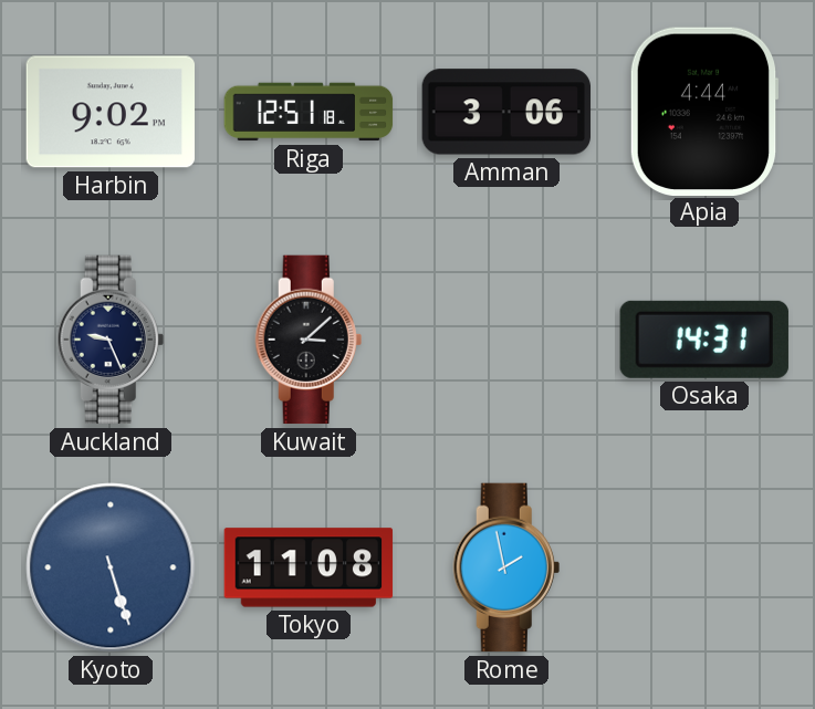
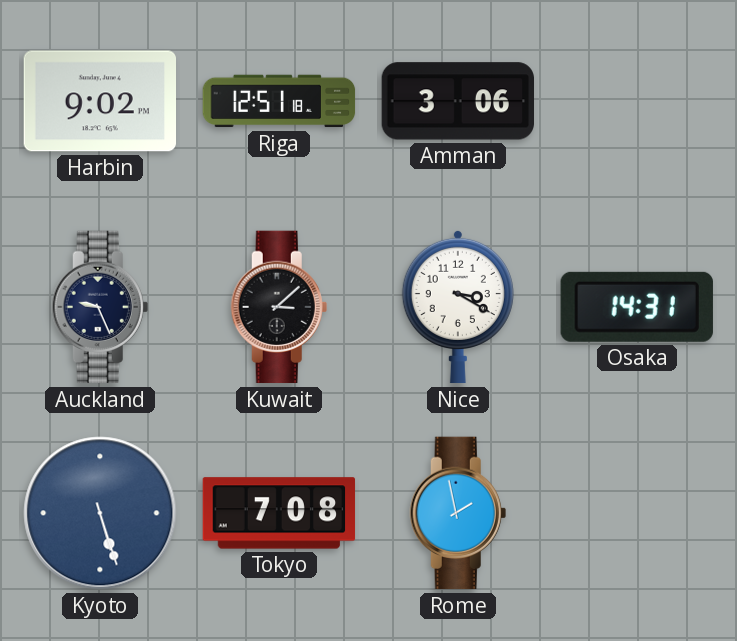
Apia: 4:44 -> none
Nice: none -> 3:20
Tokyo: 11:08 -> 7:08
